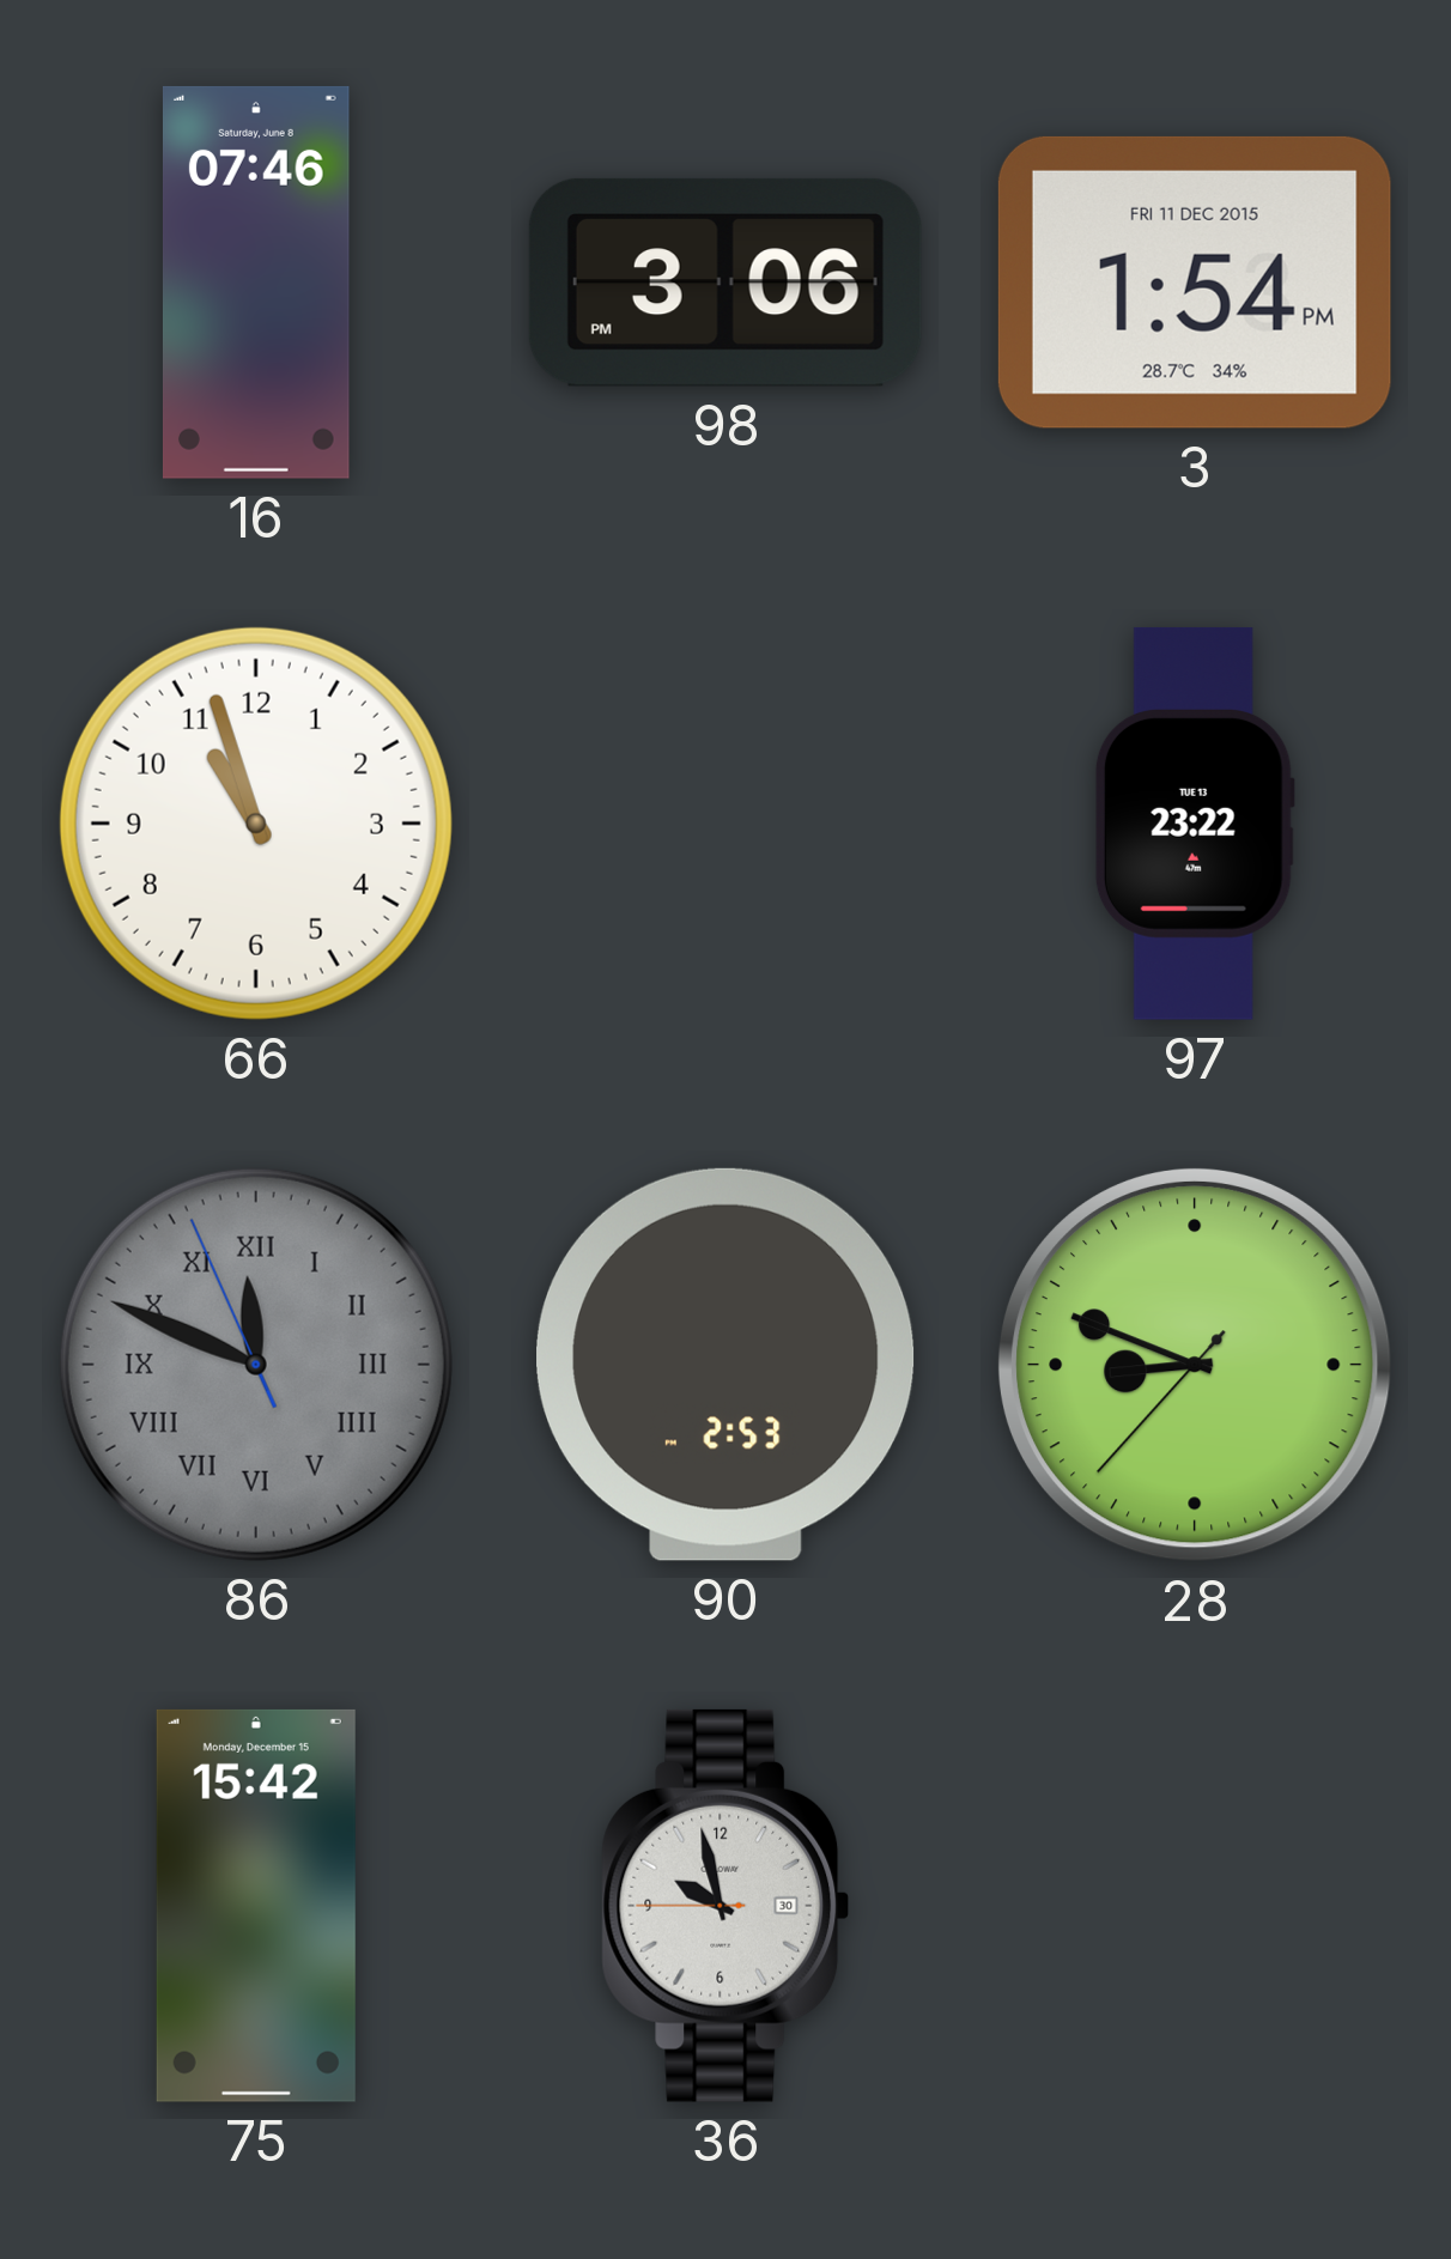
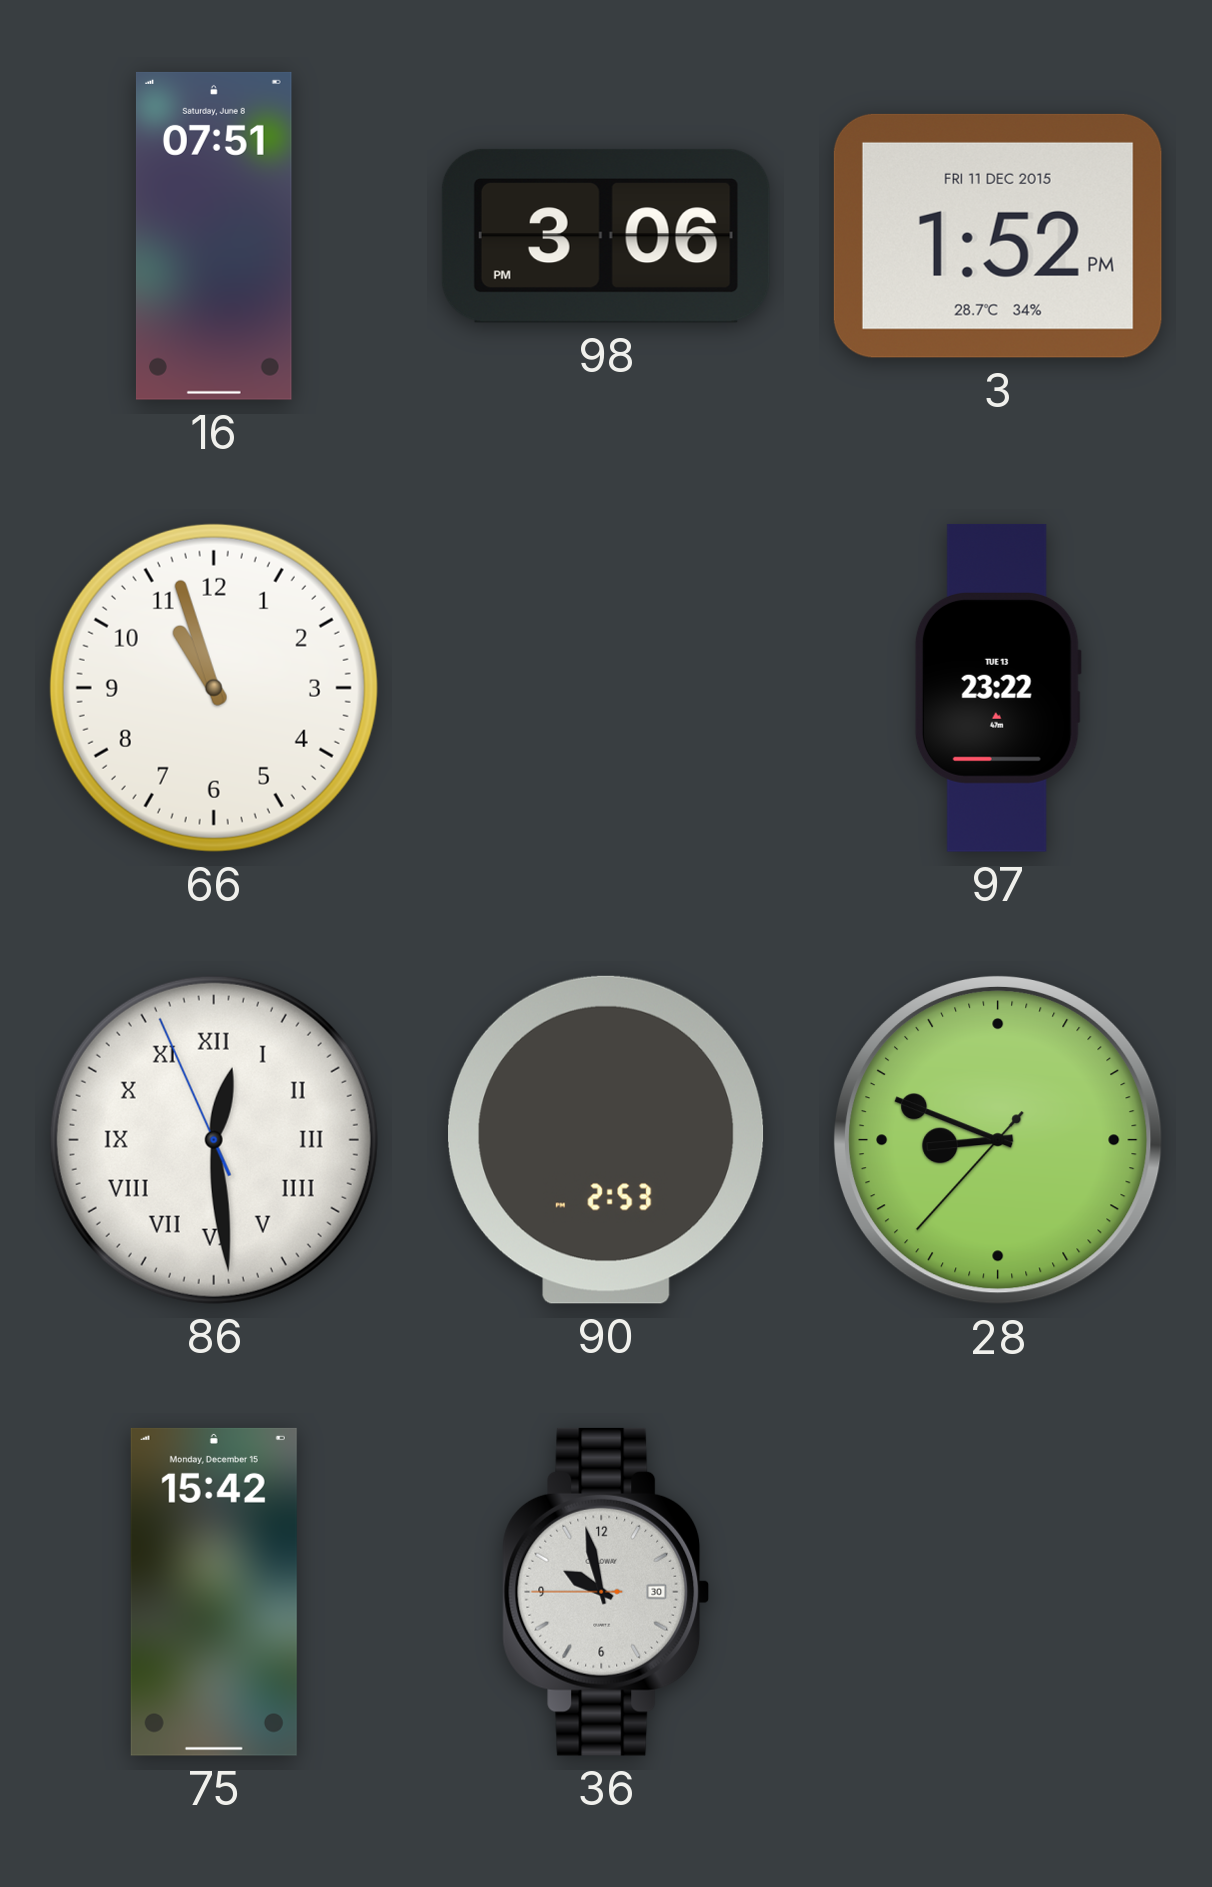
16: 07:46 -> 07:51
3: 1:54 -> 1:52
86: 11:48 -> 12:28
86 dial: grey -> white
